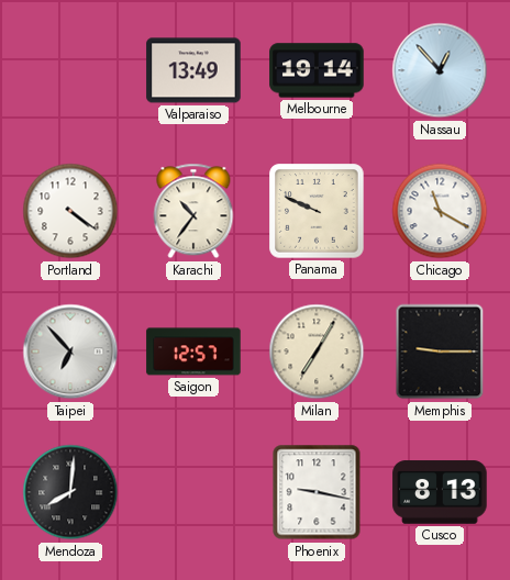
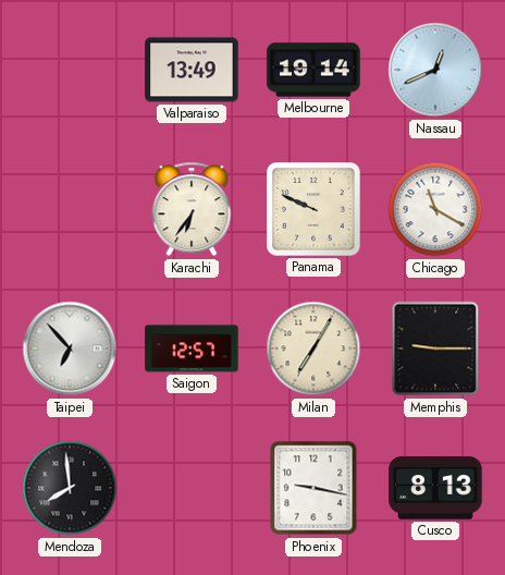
Nassau: 12:53 -> 12:41
Portland: 4:21 -> none
Karachi: 10:36 -> 6:36
Mendoza: 8:01 -> 7:59
